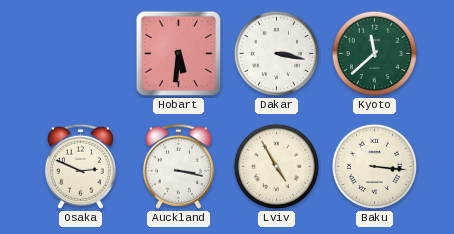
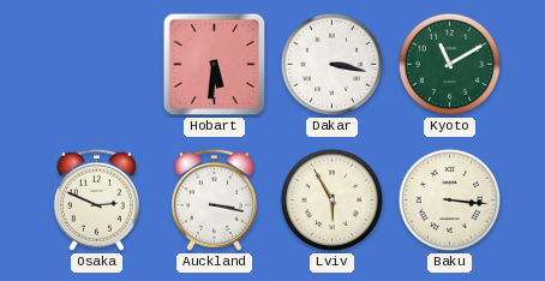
Kyoto: 11:38 -> 11:10
Lviv: 4:55 -> 5:55
